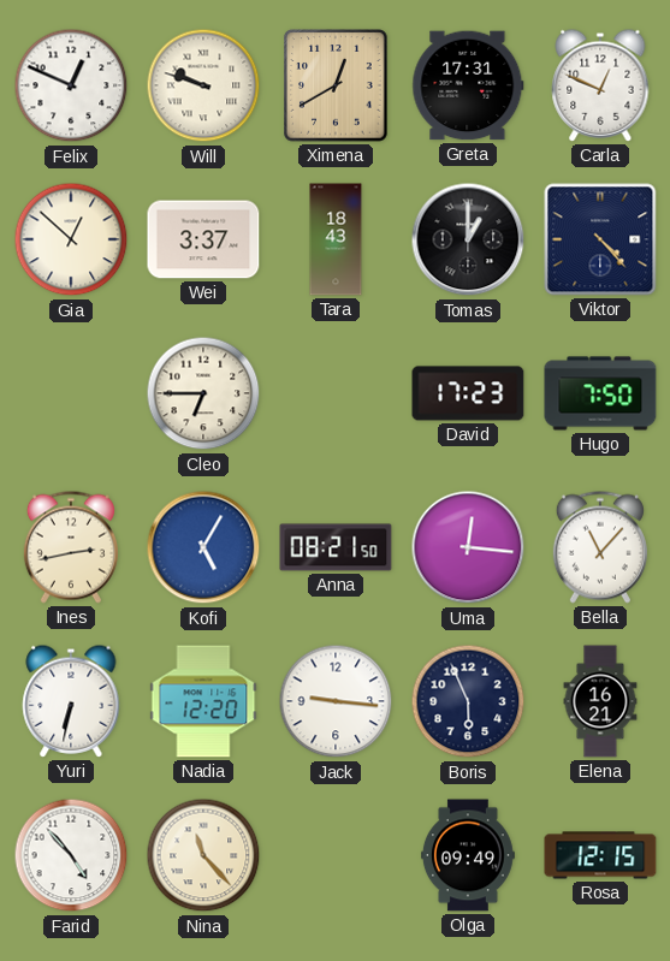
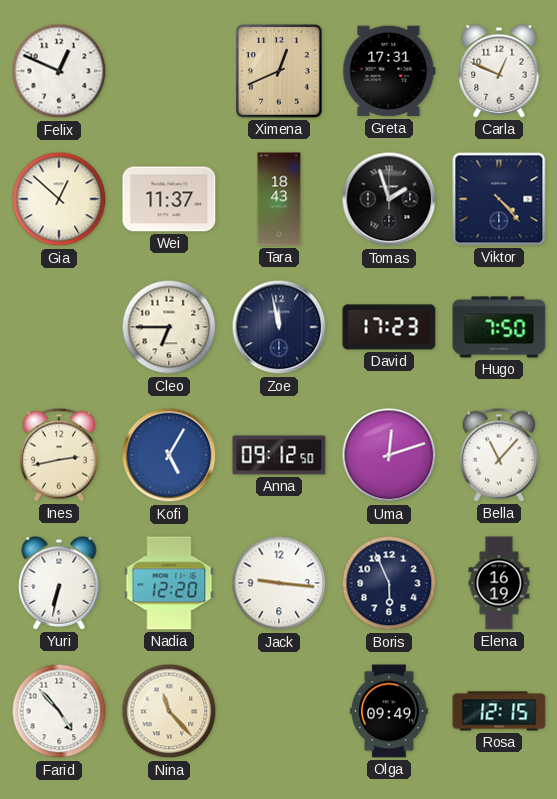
Will: 9:48 -> none
Ximena: 12:40 -> 12:41
Wei: 3:37 -> 11:37
Tomas: 1:00 -> 1:57
Zoe: none -> 11:58
Anna: 08:21 -> 09:12
Uma: 12:16 -> 12:12
Elena: 16:21 -> 16:19
